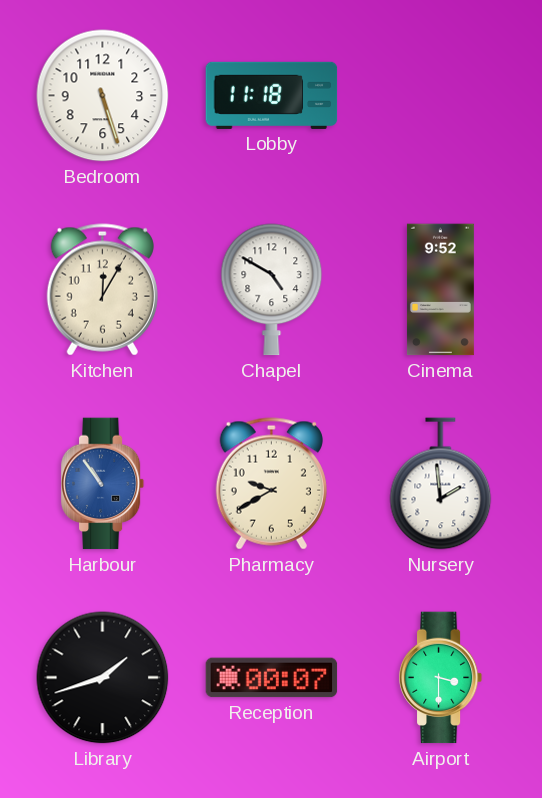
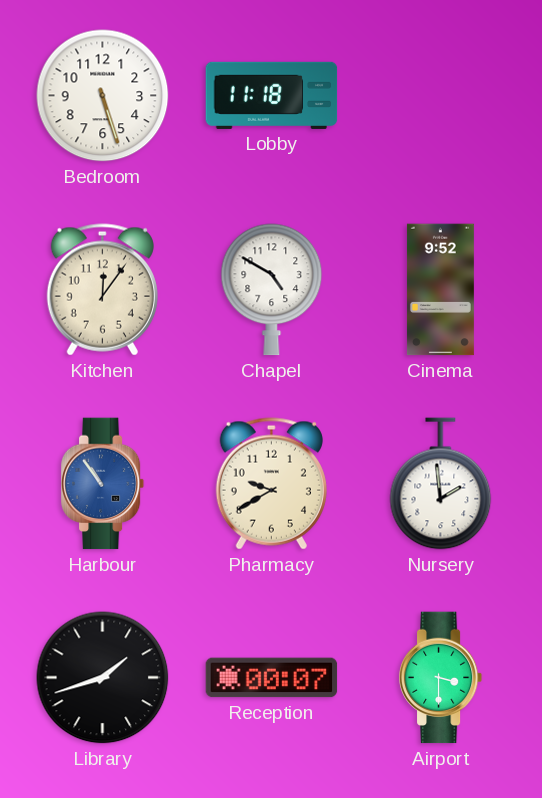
Kitchen: 12:05 -> 12:06
